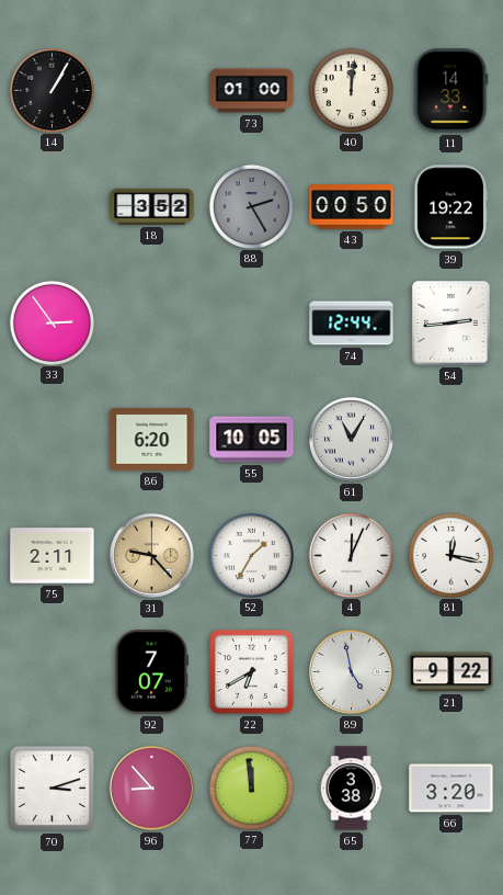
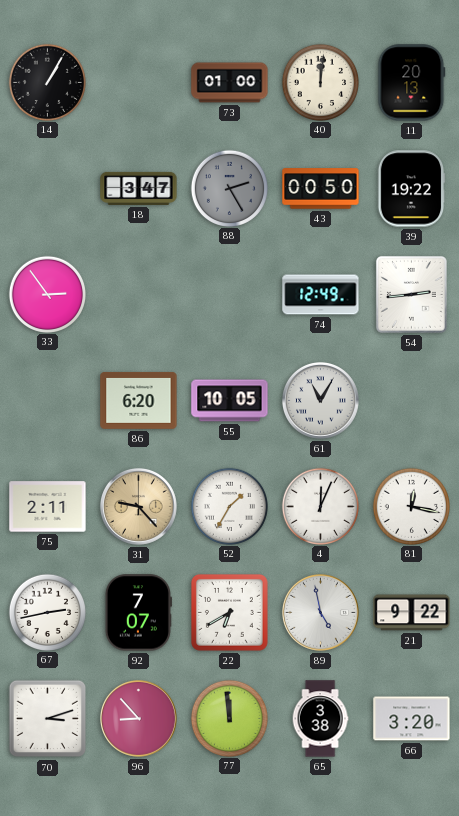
11: 14:33 -> 20:13
18: 3:52 -> 3:47
74: 12:44 -> 12:49
67: none -> 2:43
